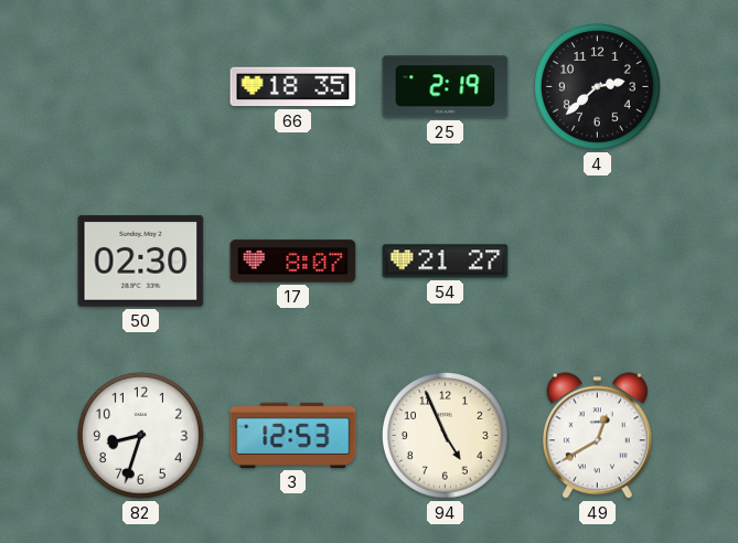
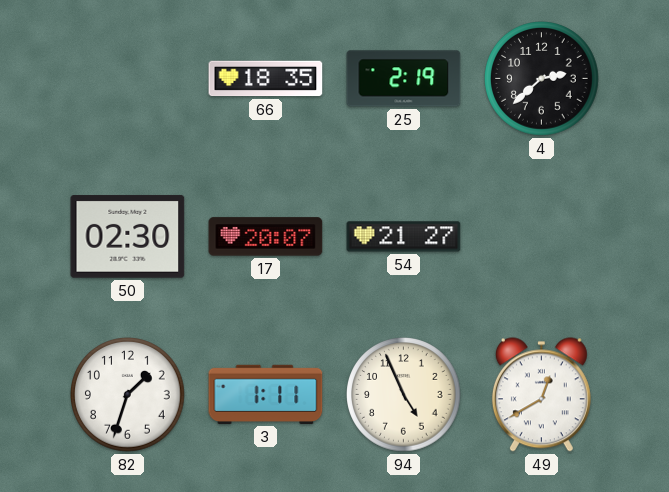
17: 8:07 -> 20:07
82: 8:33 -> 1:33
3: 12:53 -> 1:11
